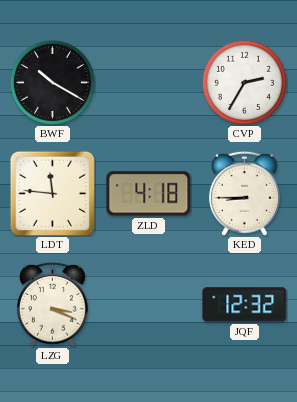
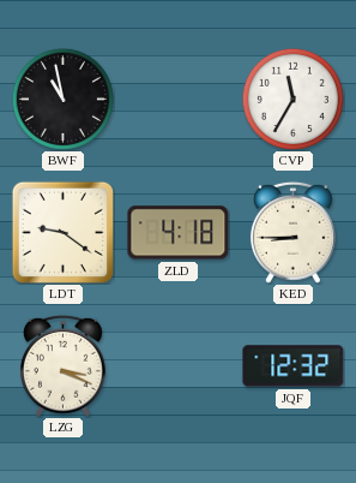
BWF: 10:20 -> 10:58
CVP: 2:35 -> 11:35
LDT: 11:46 -> 9:21
